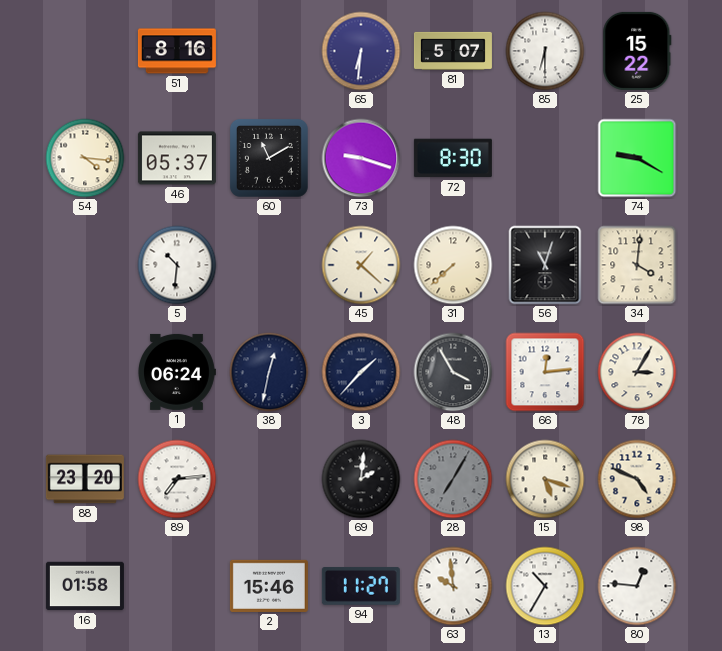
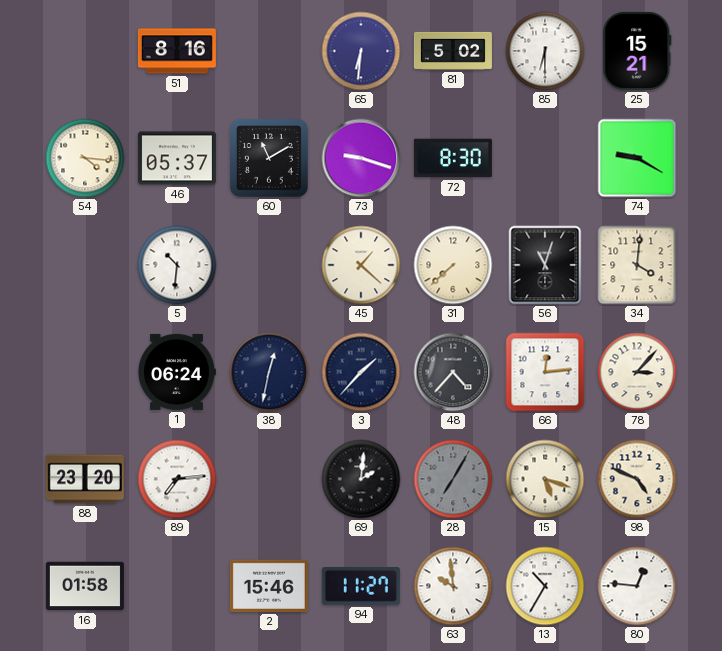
81: 5:07 -> 5:02
25: 15:22 -> 15:21
48: 3:55 -> 4:37
78: 3:05 -> 3:07
